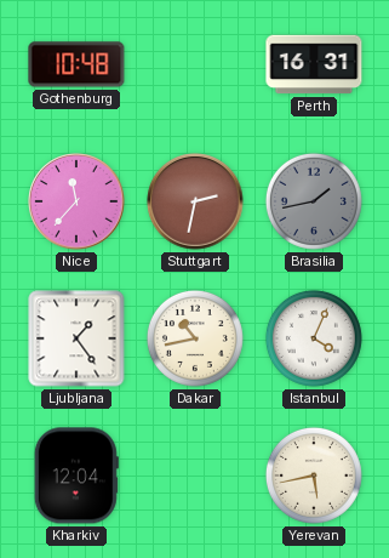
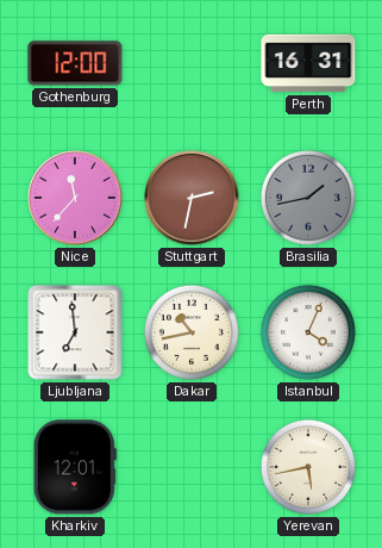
Gothenburg: 10:48 -> 12:00
Ljubljana: 1:24 -> 6:59
Kharkiv: 12:04 -> 12:01
